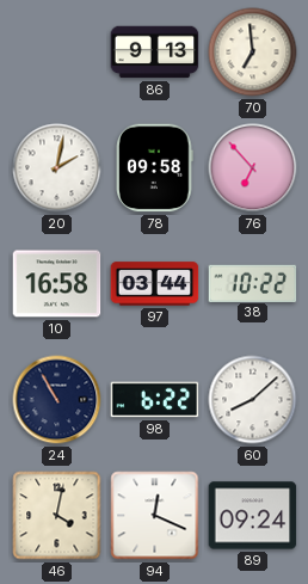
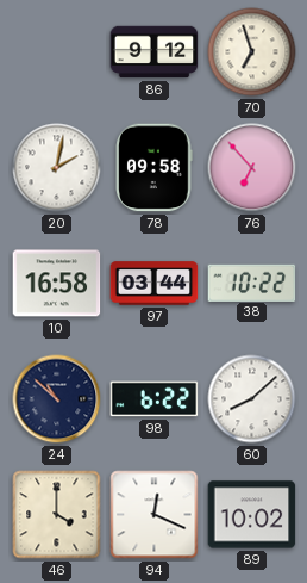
86: 9:13 -> 9:12
70: 6:59 -> 6:57
24: 10:55 -> 10:52
46: 4:02 -> 4:00
89: 09:24 -> 10:02
